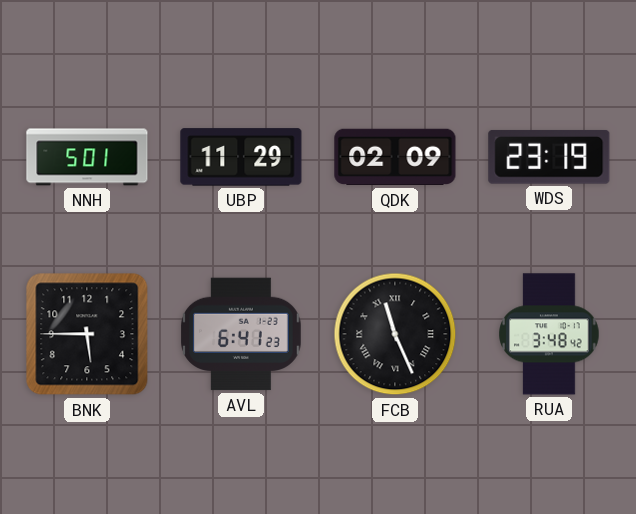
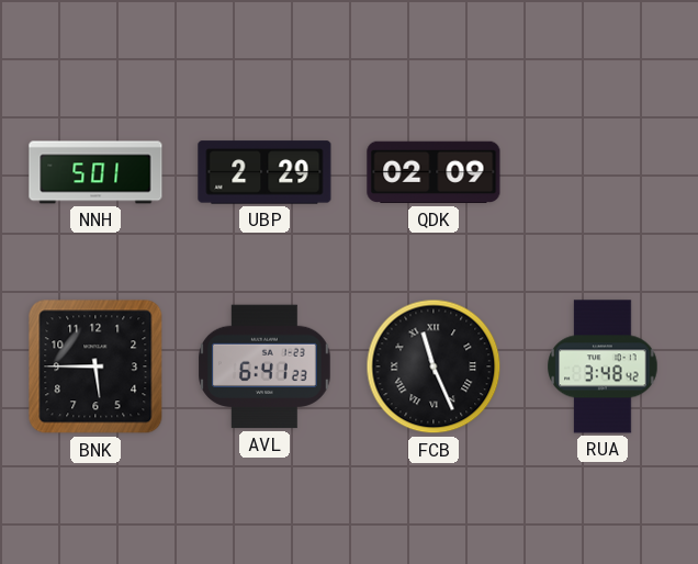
UBP: 11:29 -> 2:29
WDS: 23:19 -> none
